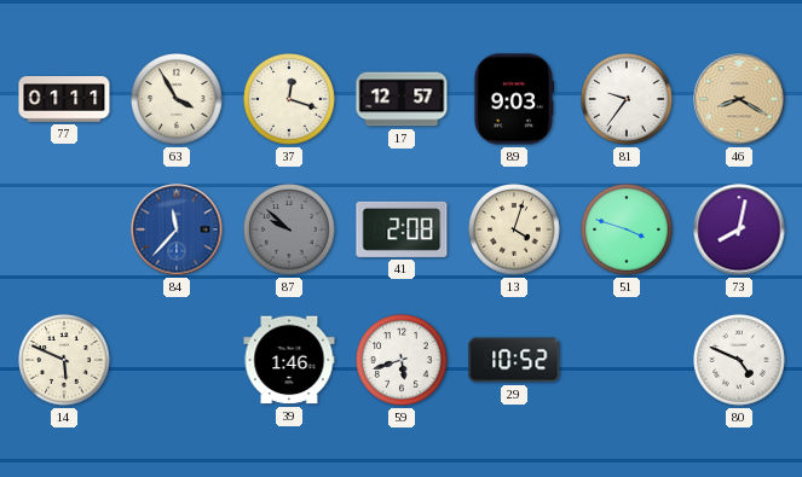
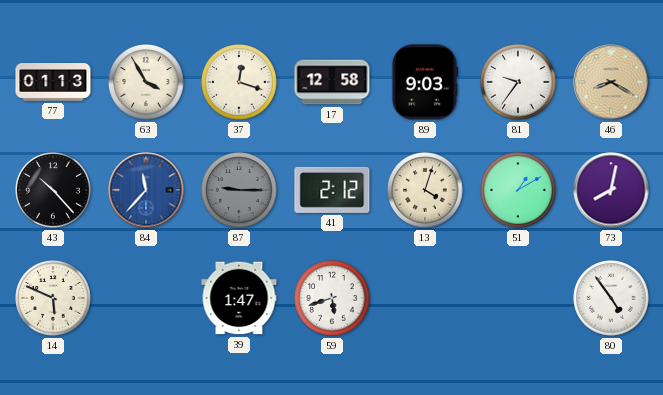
77: 01:11 -> 01:13
17: 12:57 -> 12:58
43: none -> 10:23
87: 9:52 -> 9:15
41: 2:08 -> 2:12
51: 3:48 -> 1:10
39: 1:46 -> 1:47
29: 10:52 -> none
80: 4:49 -> 4:54
